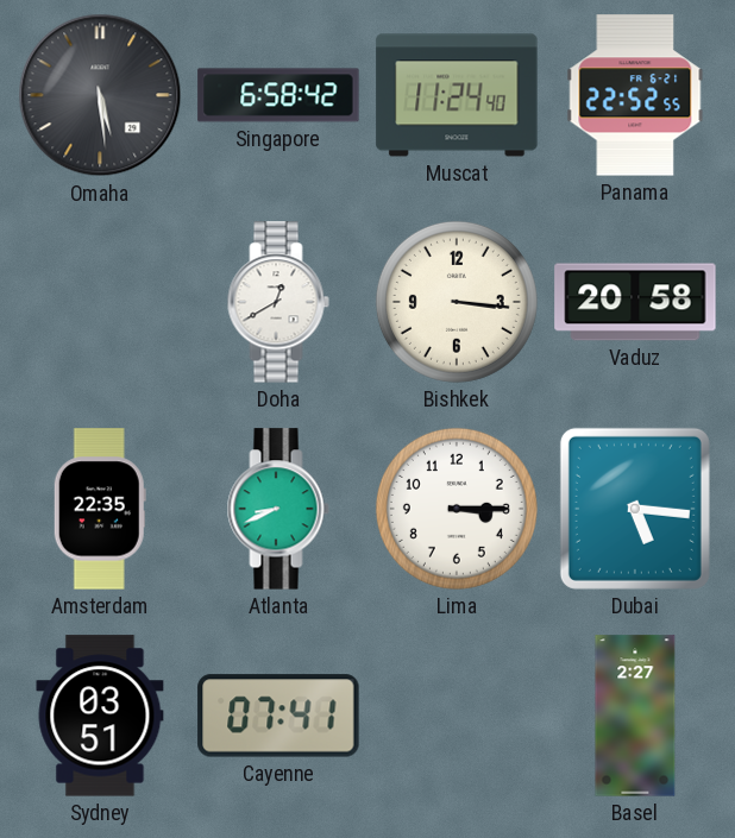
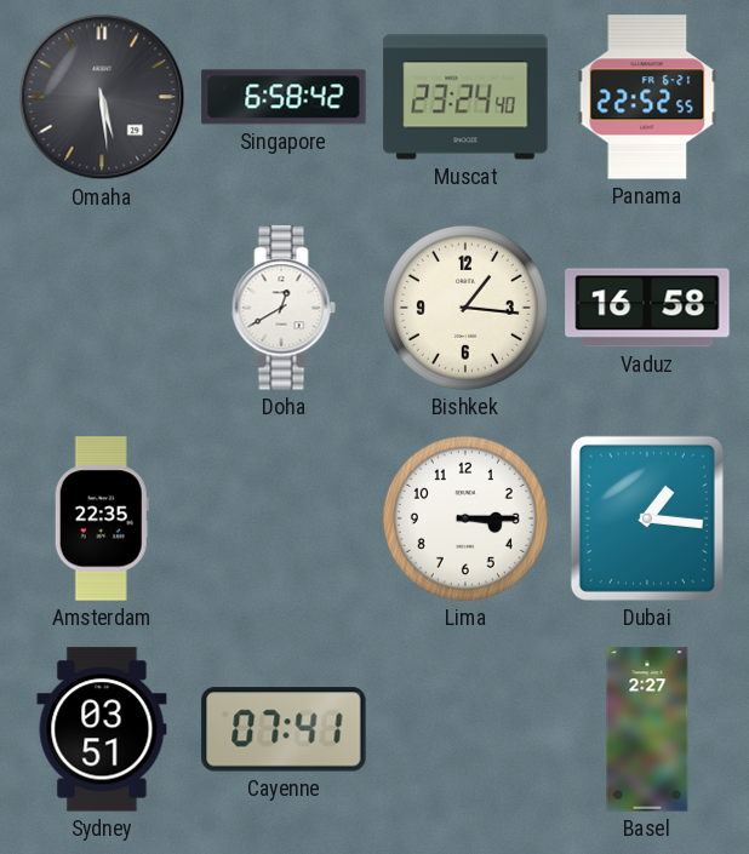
Muscat: 11:24 -> 23:24
Bishkek: 3:16 -> 1:16
Vaduz: 20:58 -> 16:58
Atlanta: 8:41 -> none
Dubai: 5:16 -> 1:16
